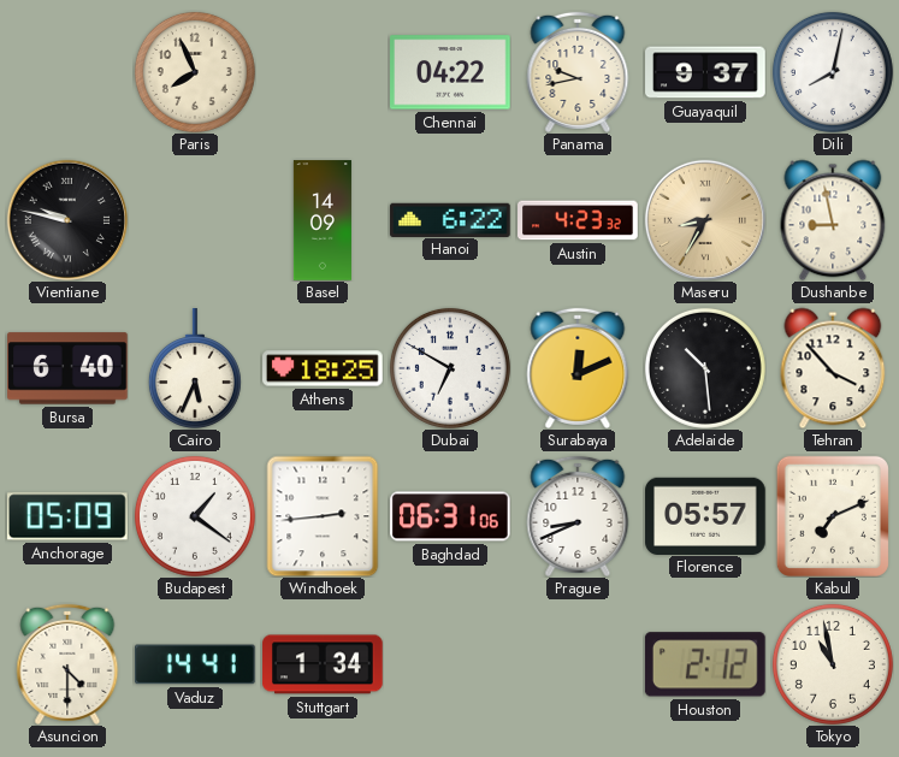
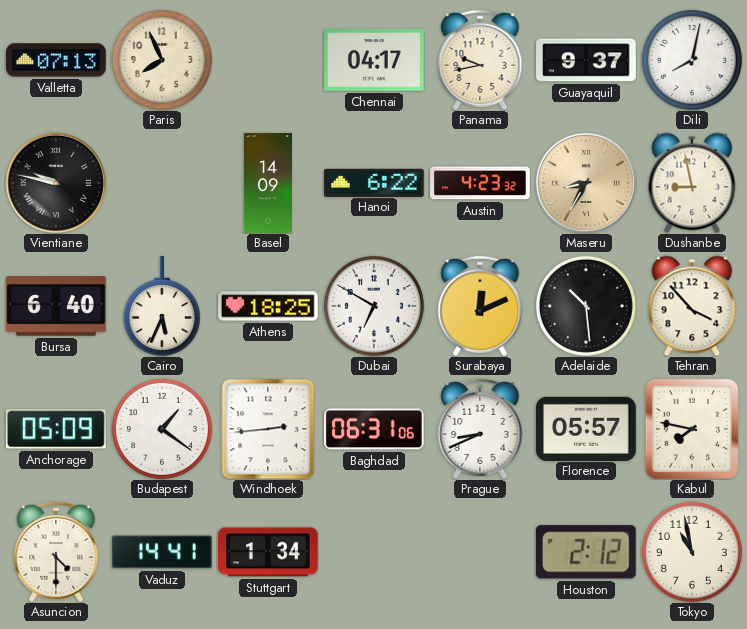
Valletta: none -> 07:13
Chennai: 04:22 -> 04:17
Kabul: 7:11 -> 7:47
